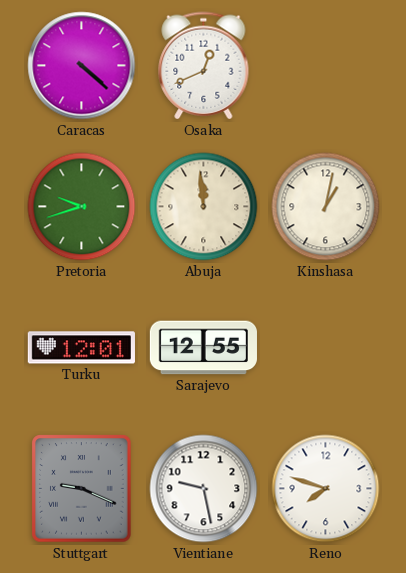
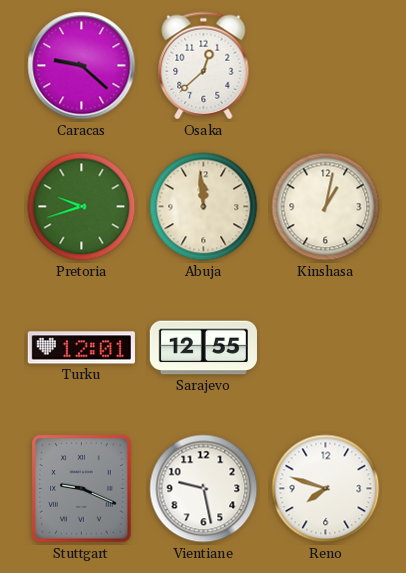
Caracas: 4:22 -> 9:22
Osaka: 12:41 -> 12:38
